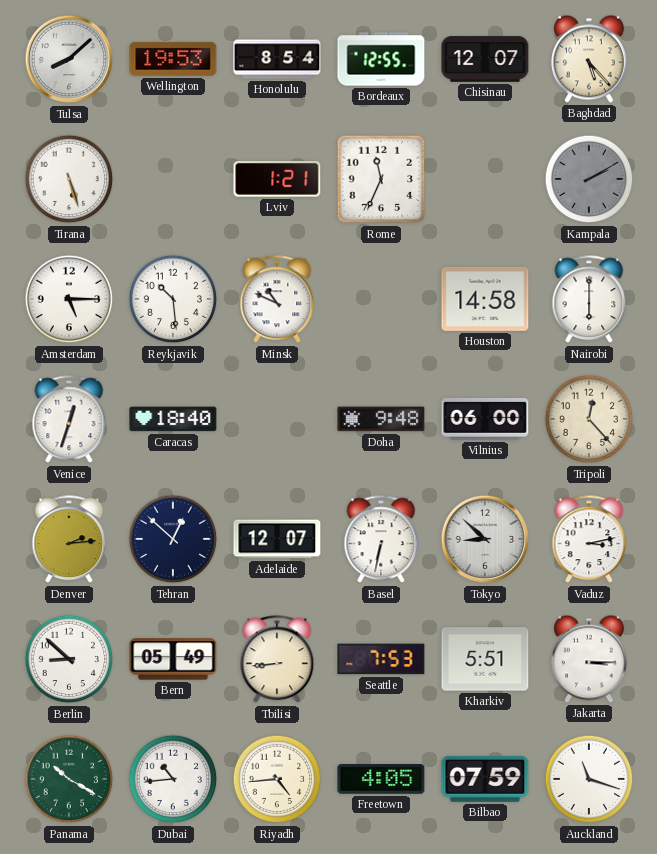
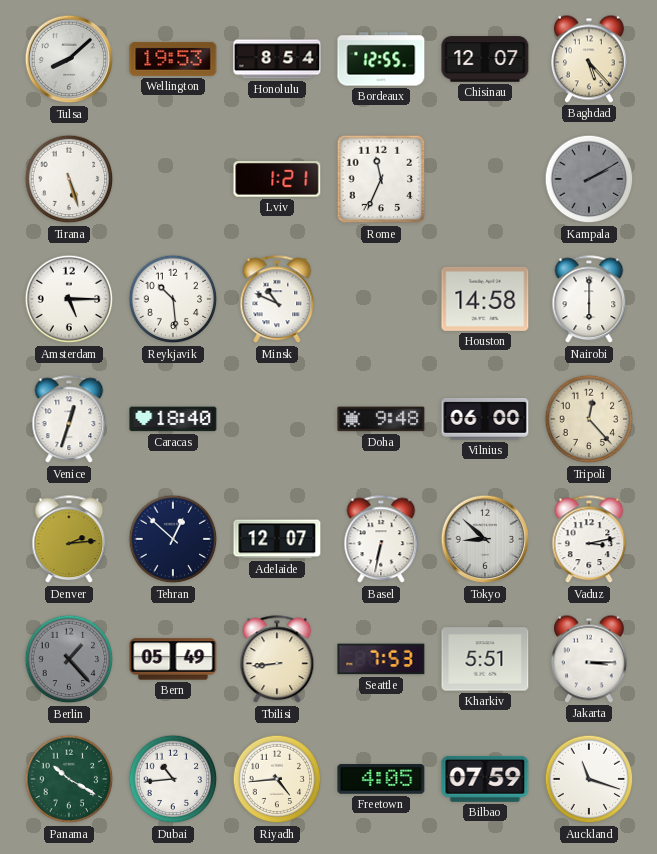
Berlin: 8:52 -> 1:23
Berlin dial: white -> grey
